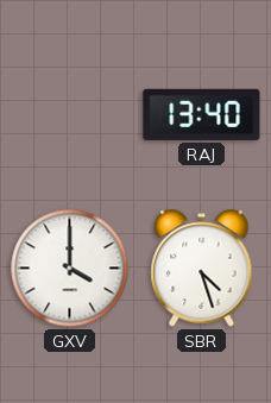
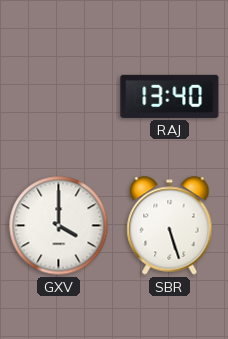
SBR: 4:27 -> 5:27
